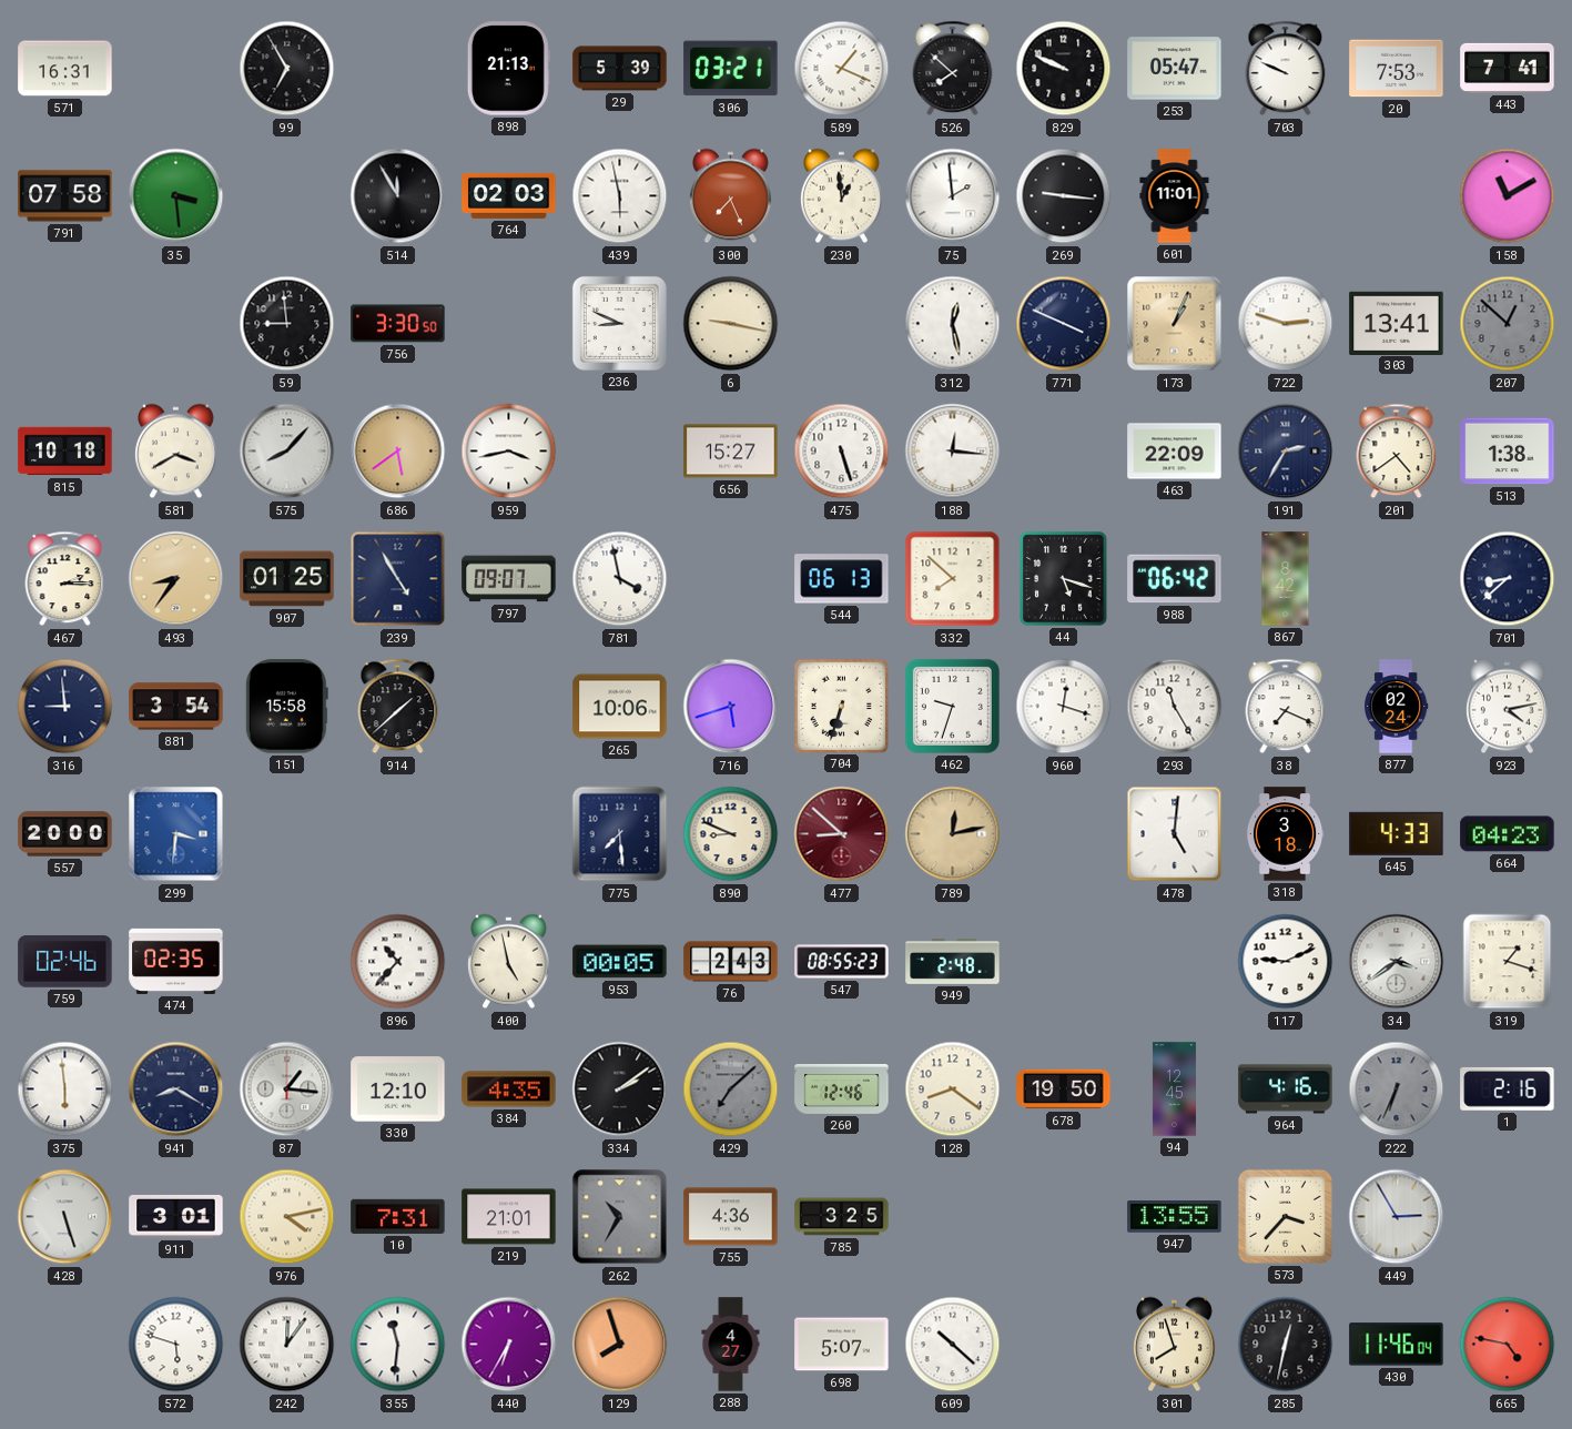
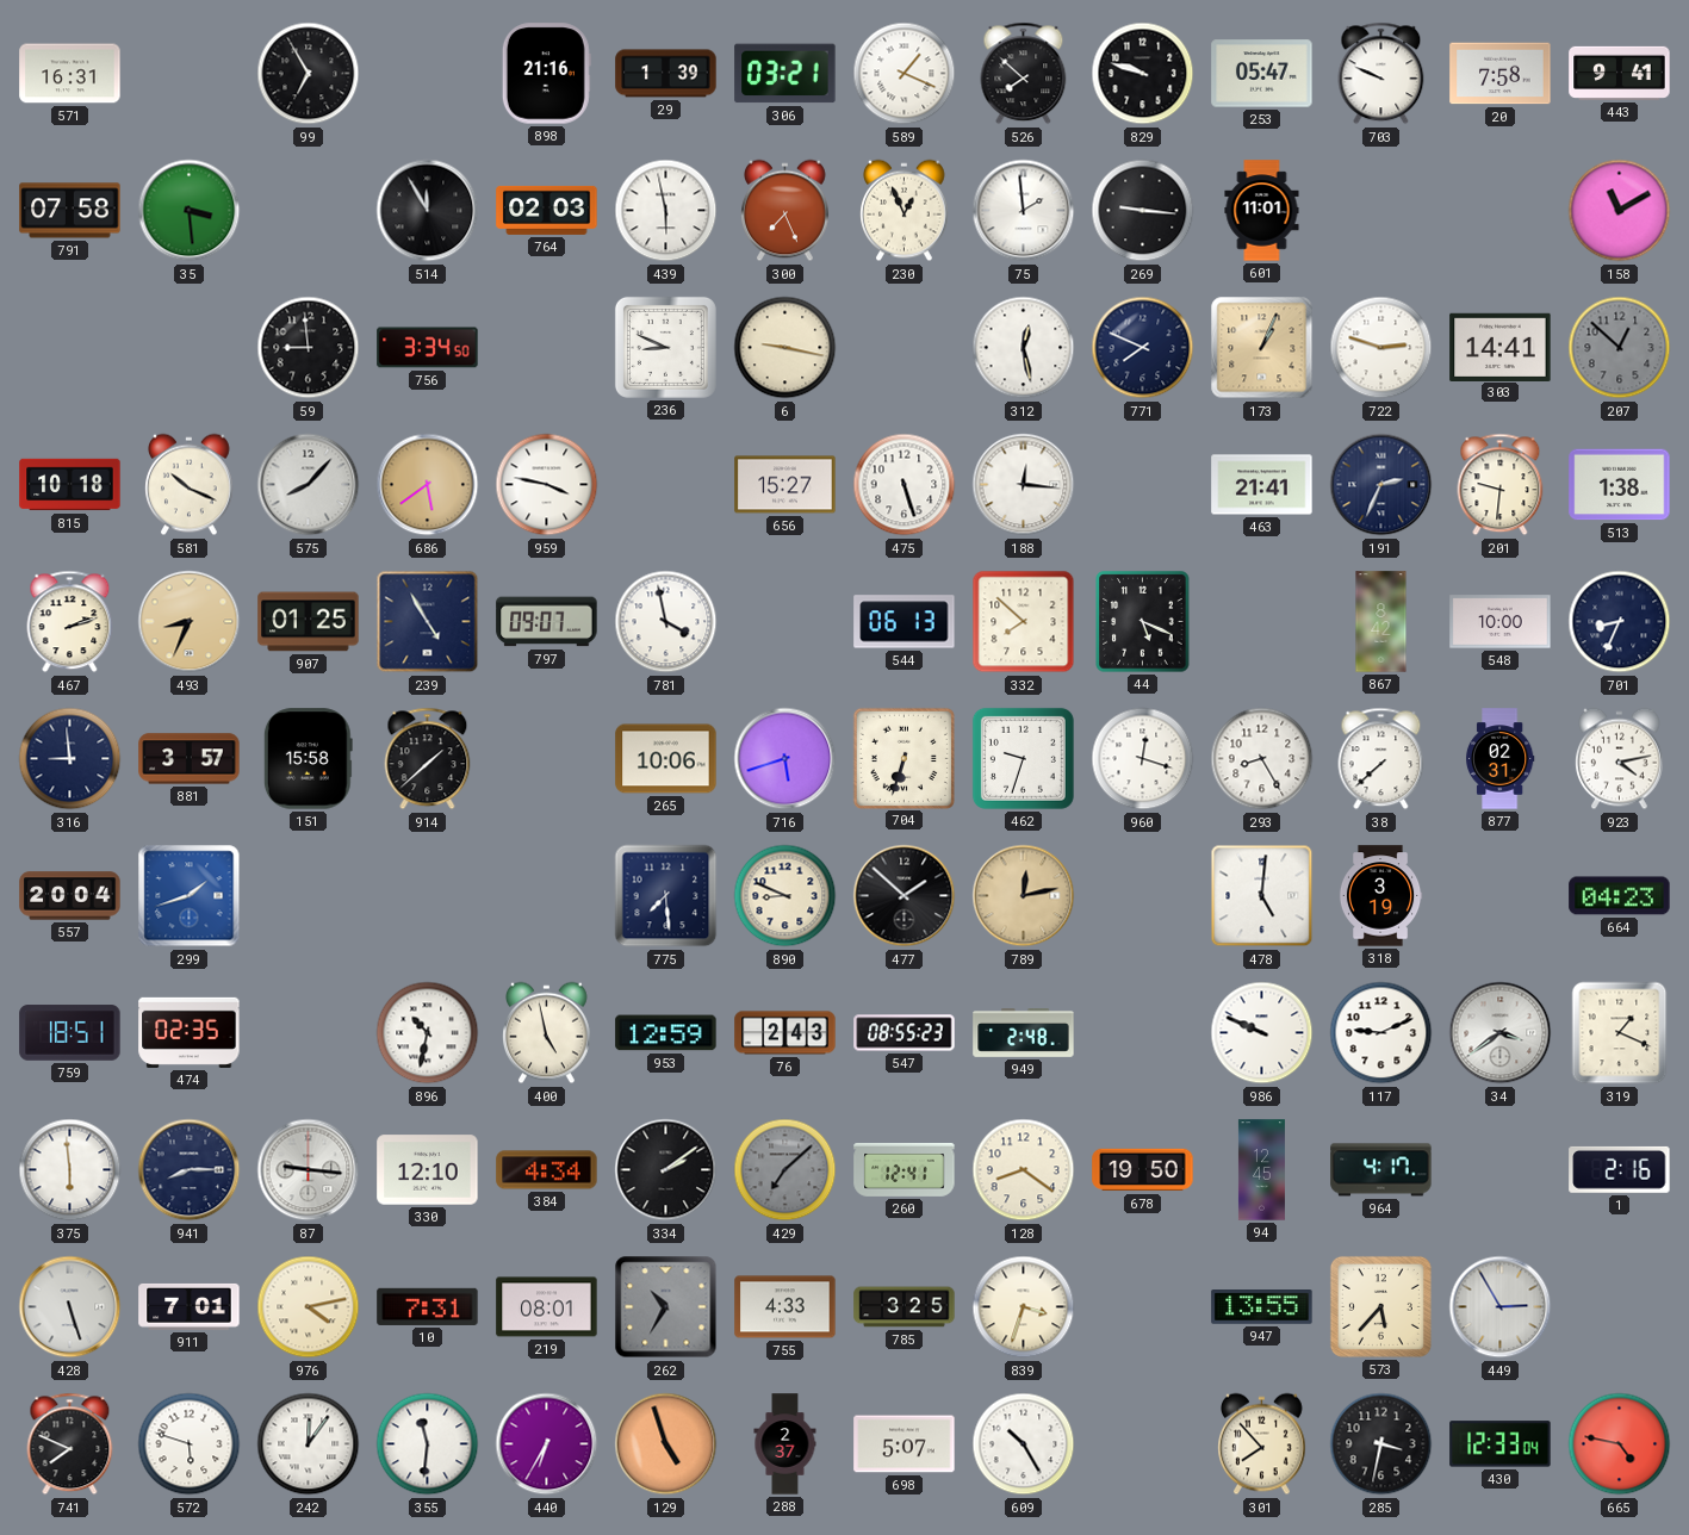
898: 21:13 -> 21:16
29: 5:39 -> 1:39
829: 9:49 -> 9:48
20: 7:53 -> 7:58
443: 7:41 -> 9:41
230: 12:59 -> 12:56
756: 3:30 -> 3:34
771: 3:49 -> 7:49
303: 13:41 -> 14:41
581: 3:40 -> 10:19
959: 3:43 -> 3:47
463: 22:09 -> 21:41
191: 2:35 -> 2:34
201: 4:39 -> 9:31
467: 2:15 -> 2:12
493: 8:36 -> 8:34
44: 5:18 -> 5:19
988: 06:42 -> none
548: none -> 10:00
701: 8:38 -> 8:34
881: 3:54 -> 3:57
293: 11:25 -> 8:25
38: 7:19 -> 7:38
877: 02:24 -> 02:31
557: 20:00 -> 20:04
299: 3:31 -> 1:42
477: 8:52 -> 1:52
477 dial: burgundy -> black
318: 3:18 -> 3:19
645: 4:33 -> none
759: 02:46 -> 18:51
896: 10:37 -> 10:32
953: 00:05 -> 12:59
986: none -> 9:49
319: 1:18 -> 1:19
941: 8:20 -> 8:15
87: 1:16 -> 9:16
384: 4:35 -> 4:34
260: 12:46 -> 12:41
964: 4:16 -> 4:17
222: 6:34 -> none
911: 3:01 -> 7:01
219: 21:01 -> 08:01
755: 4:36 -> 4:33
839: none -> 3:33
573: 3:37 -> 5:37
741: none -> 7:49
129: 7:57 -> 4:57
288: 4:27 -> 2:37
609: 10:22 -> 10:25
301: 7:57 -> 7:53
285: 12:32 -> 3:32
430: 11:46 -> 12:33
